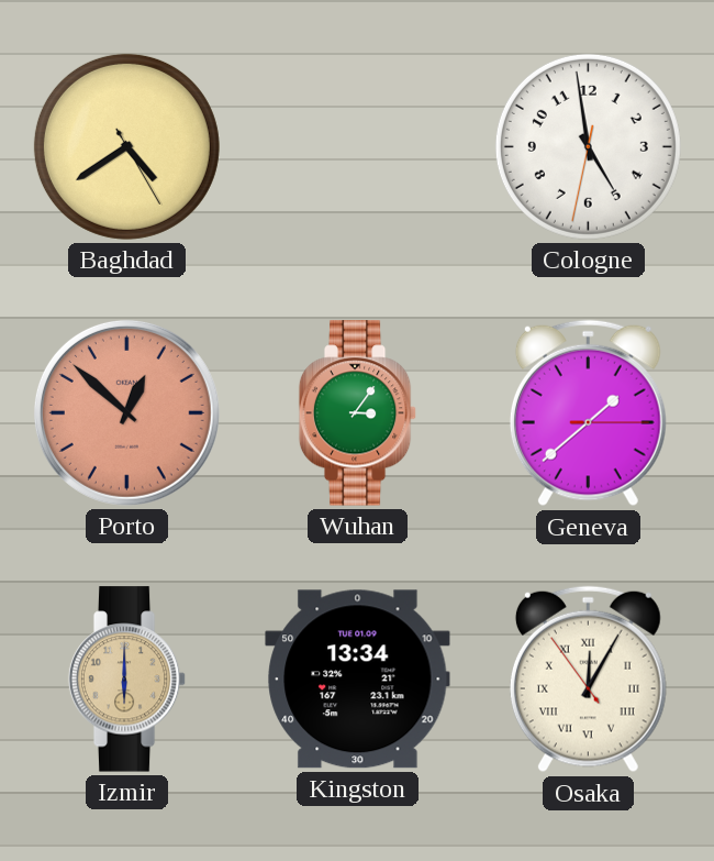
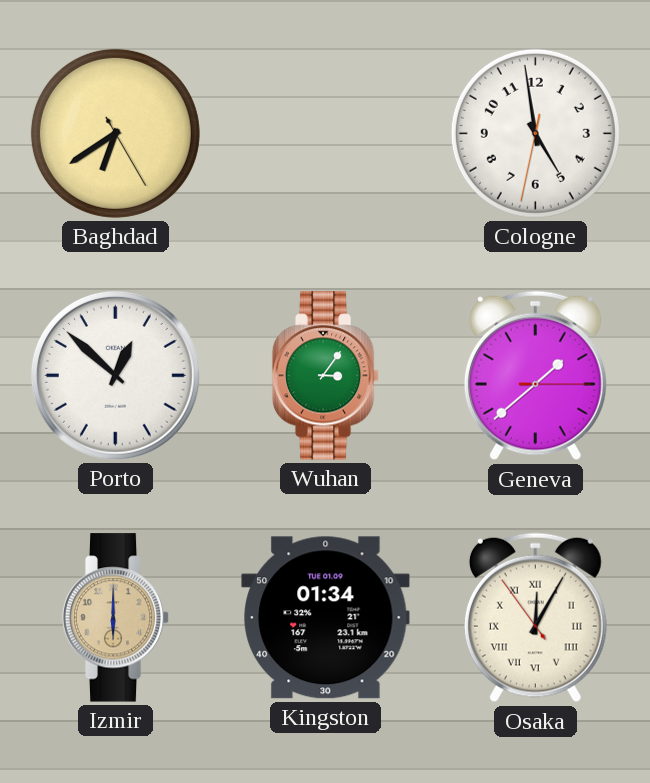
Baghdad: 4:39 -> 6:39
Porto dial: salmon -> white
Kingston: 13:34 -> 01:34
